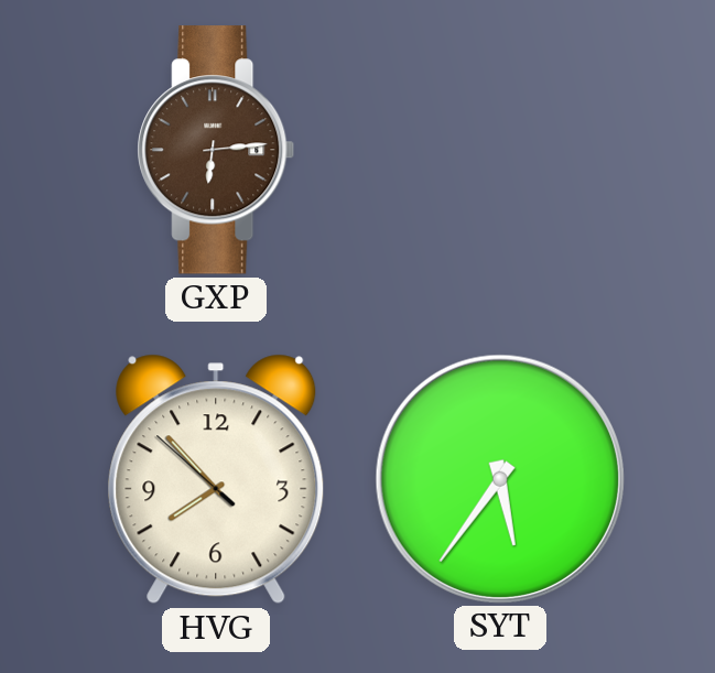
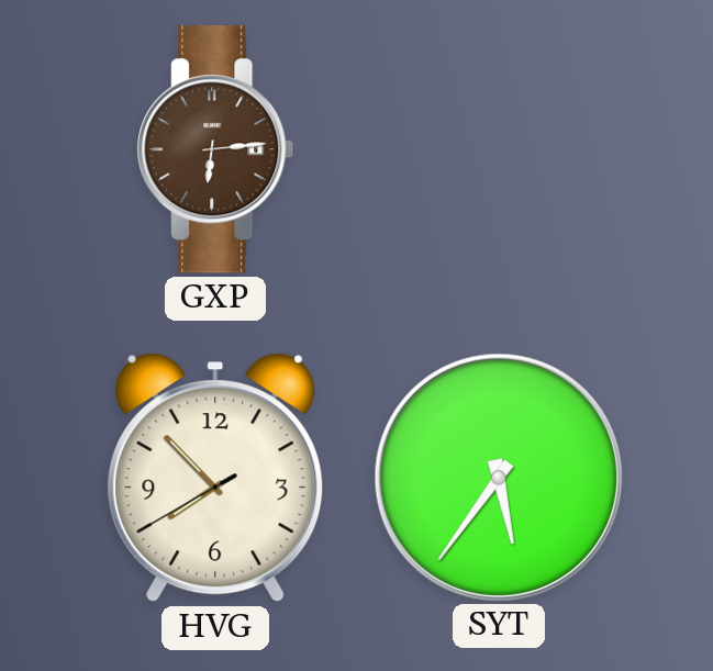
HVG: 7:52:52 -> 7:52:40
